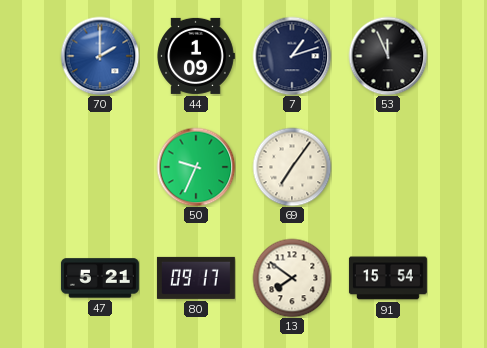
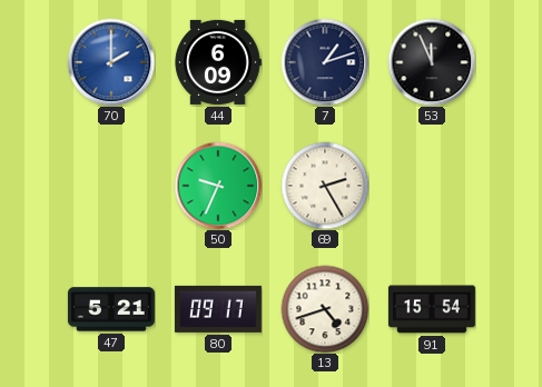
44: 1:09 -> 6:09
69: 7:06 -> 2:25
13: 7:51 -> 4:42
